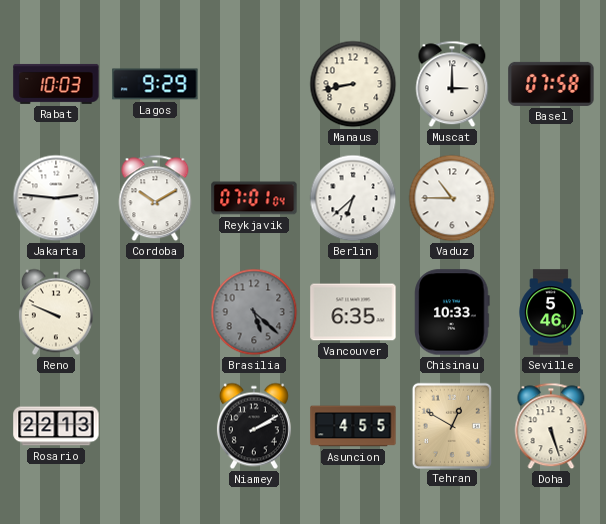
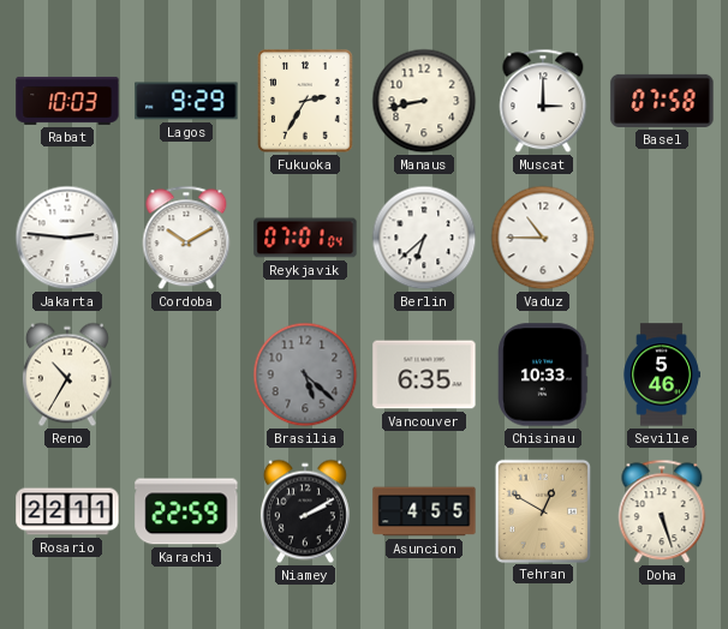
Fukuoka: none -> 2:35
Reno: 9:49 -> 10:35
Rosario: 22:13 -> 22:11
Karachi: none -> 22:59
